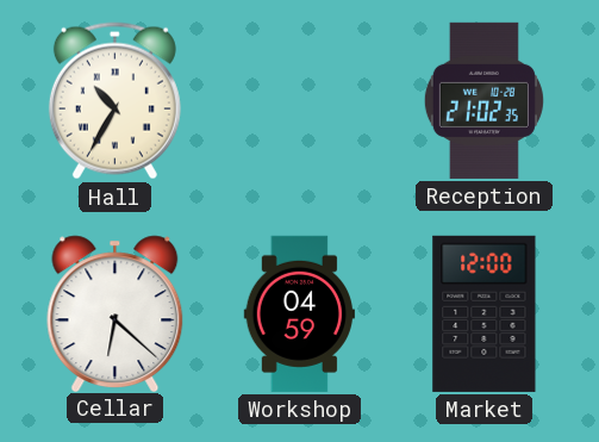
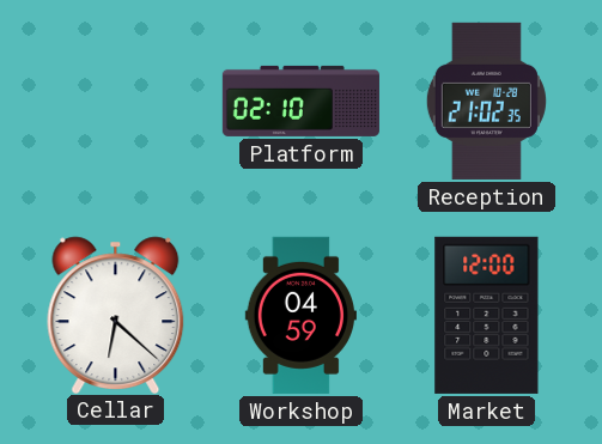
Hall: 10:35 -> none
Platform: none -> 02:10
